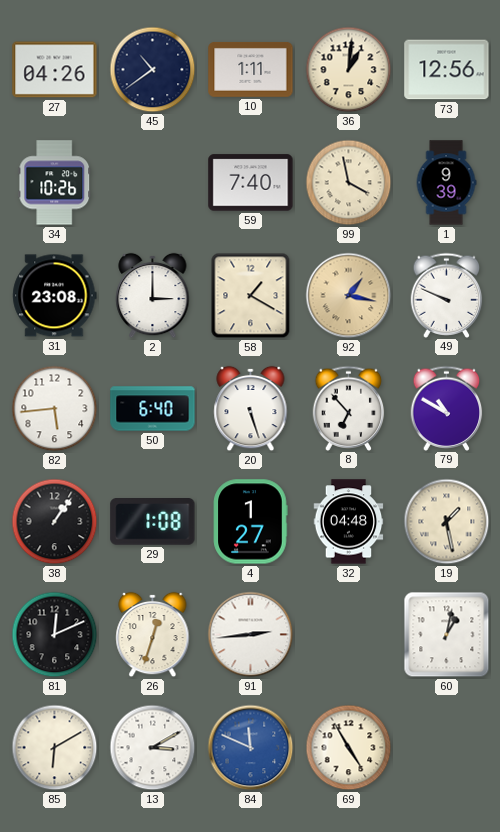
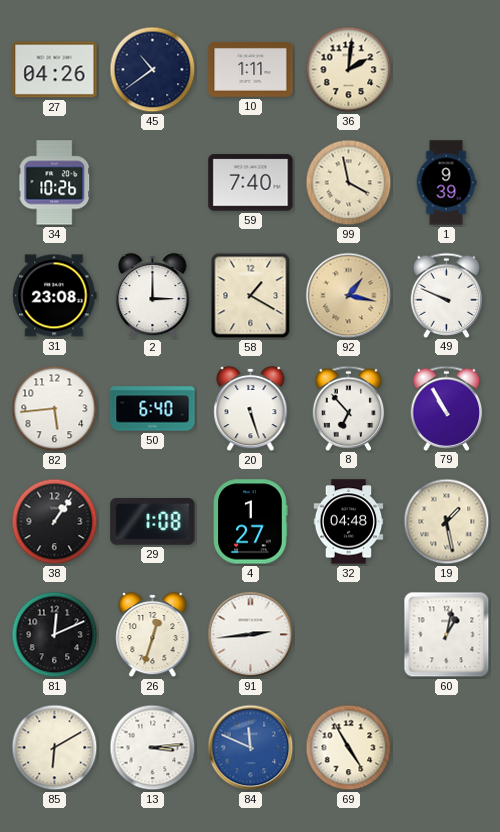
36: 1:01 -> 2:01
73: 12:56 -> none
79: 10:50 -> 10:55
13: 3:10 -> 3:14
